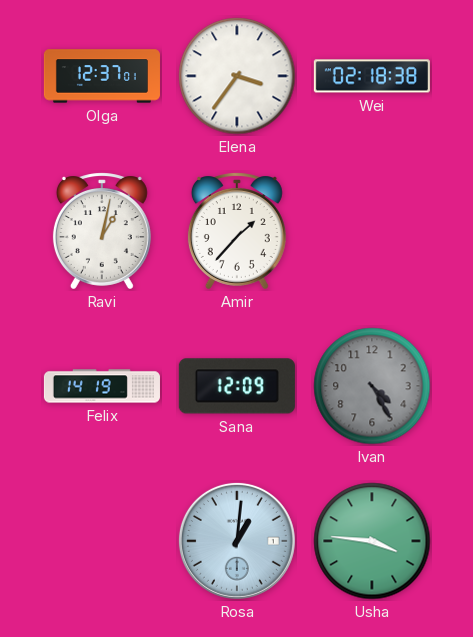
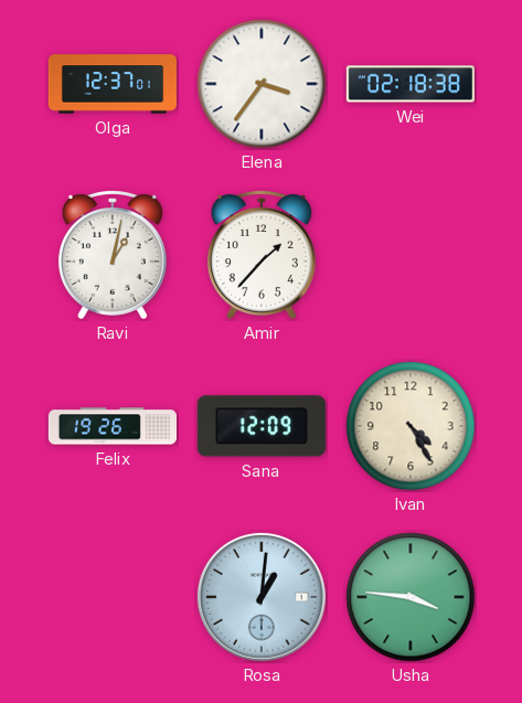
Felix: 14:19 -> 19:26
Ivan dial: grey -> cream
